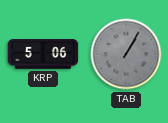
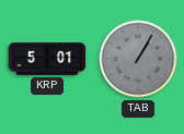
KRP: 5:06 -> 5:01
